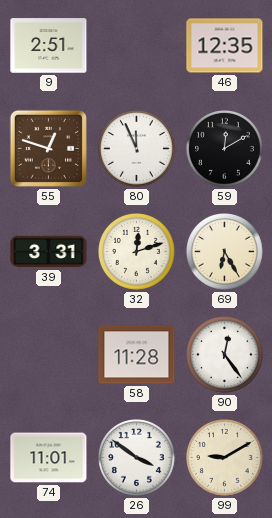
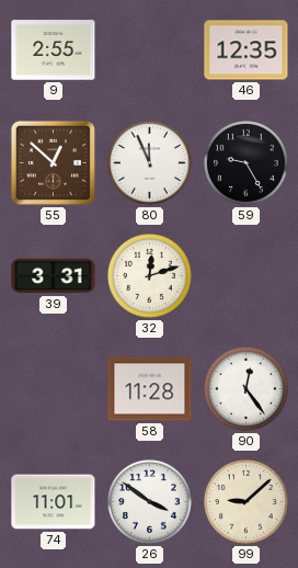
9: 2:51 -> 2:55
55: 12:48 -> 12:52
59: 12:10 -> 9:25
69: 6:25 -> none
99: 9:10 -> 9:08
